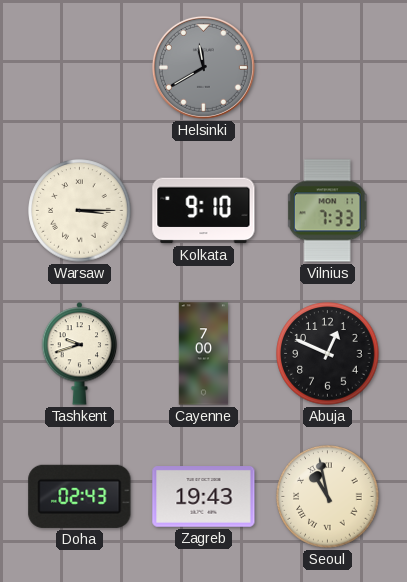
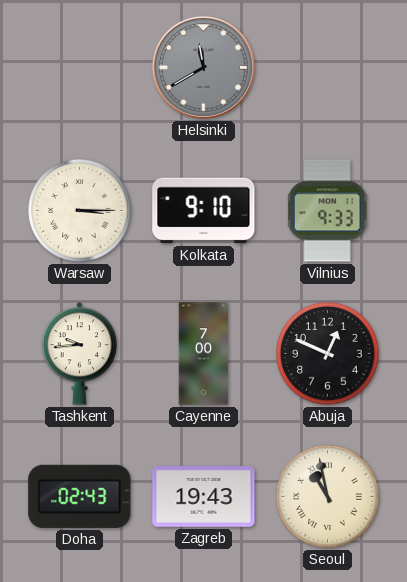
Vilnius: 7:33 -> 9:33
Tashkent: 9:42 -> 9:44
